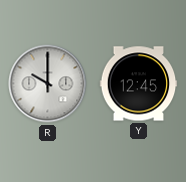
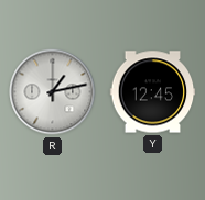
R: 10:00 -> 1:13
